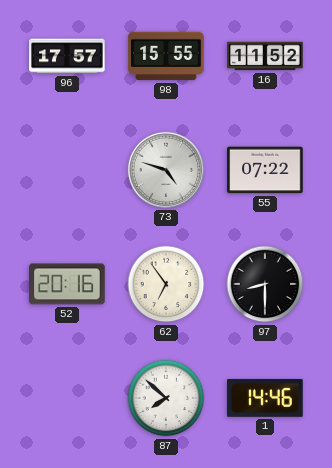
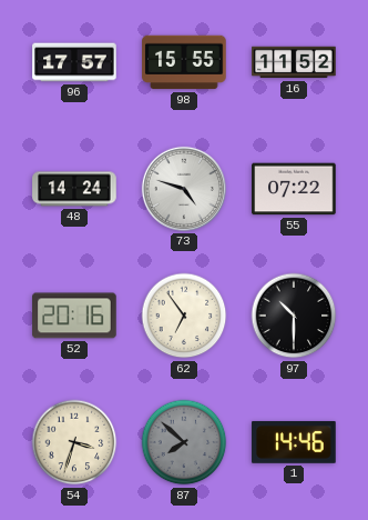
48: none -> 14:24
97: 8:30 -> 10:30
54: none -> 3:33
87 dial: white -> grey
